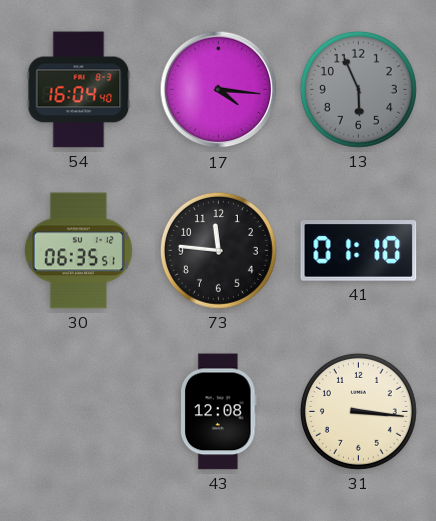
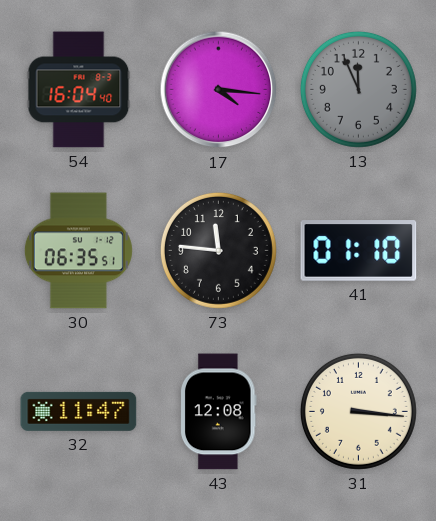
13: 5:56 -> 11:56
32: none -> 11:47
